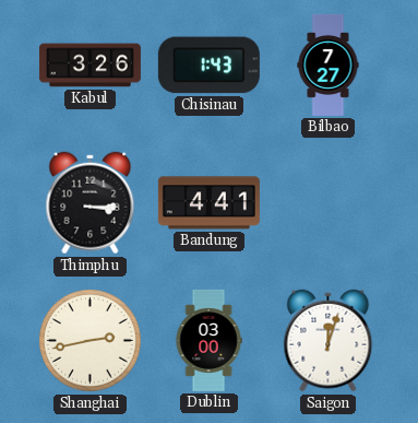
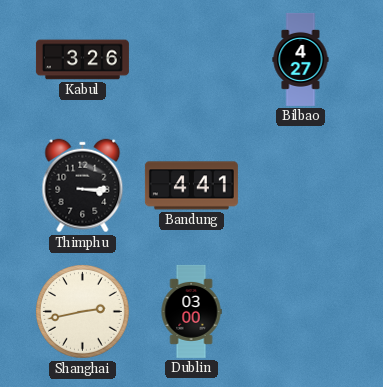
Chisinau: 1:43 -> none
Bilbao: 7:27 -> 4:27
Saigon: 12:03 -> none
